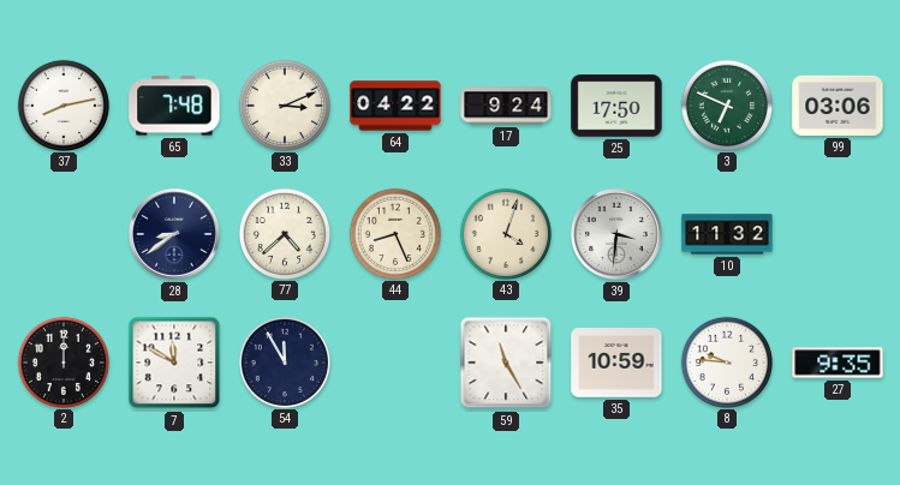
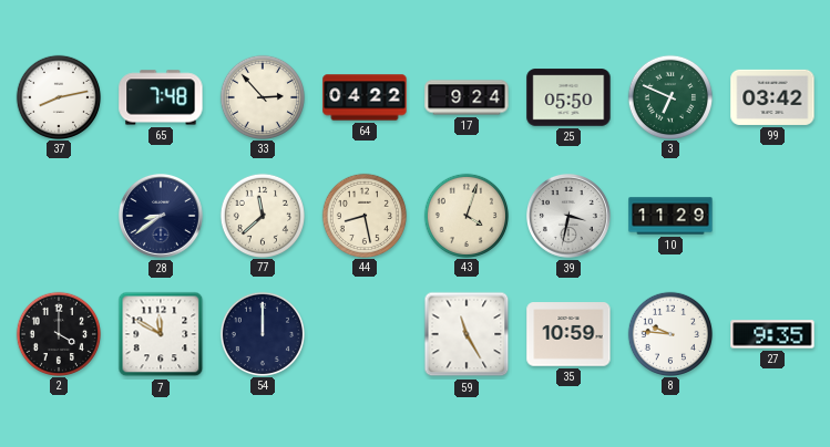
33: 3:11 -> 2:53
25: 17:50 -> 05:50
99: 03:06 -> 03:42
77: 4:38 -> 11:38
44: 8:26 -> 8:28
39: 3:31 -> 3:32
10: 11:32 -> 11:29
2: 12:00 -> 4:00
54: 11:55 -> 12:00
